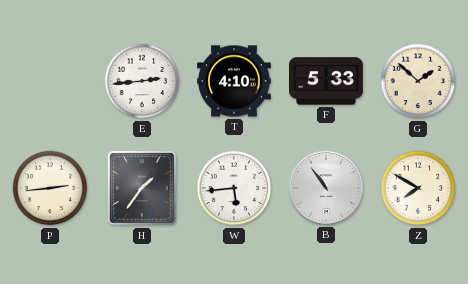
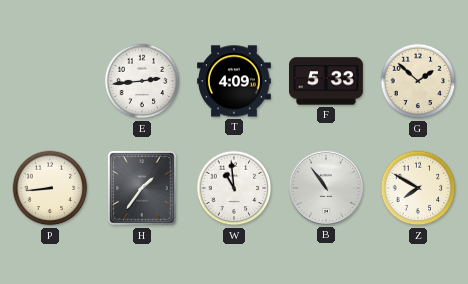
T: 4:10 -> 4:09
P: 2:44 -> 8:44
W: 5:44 -> 10:59
